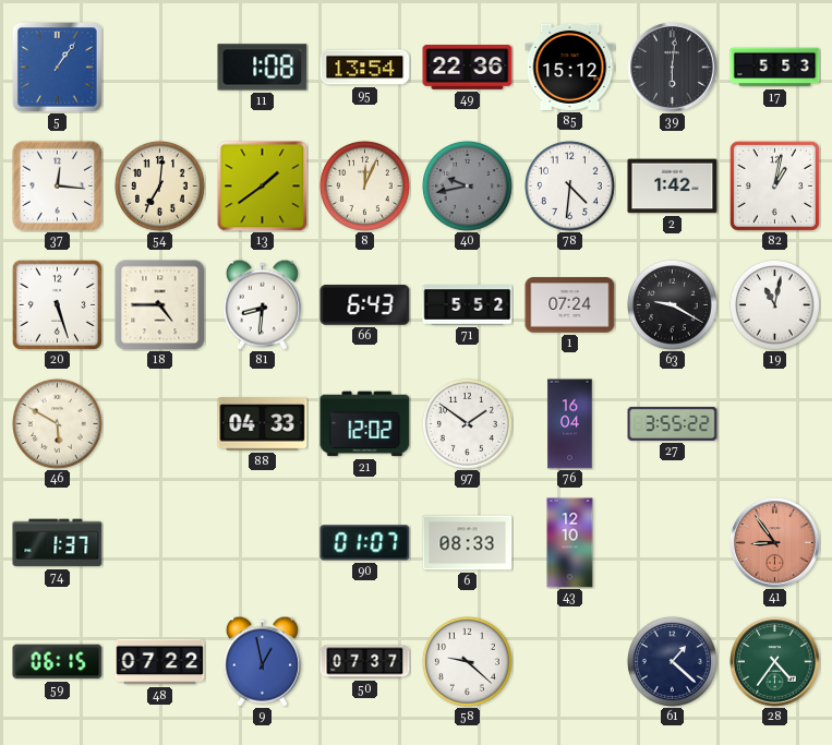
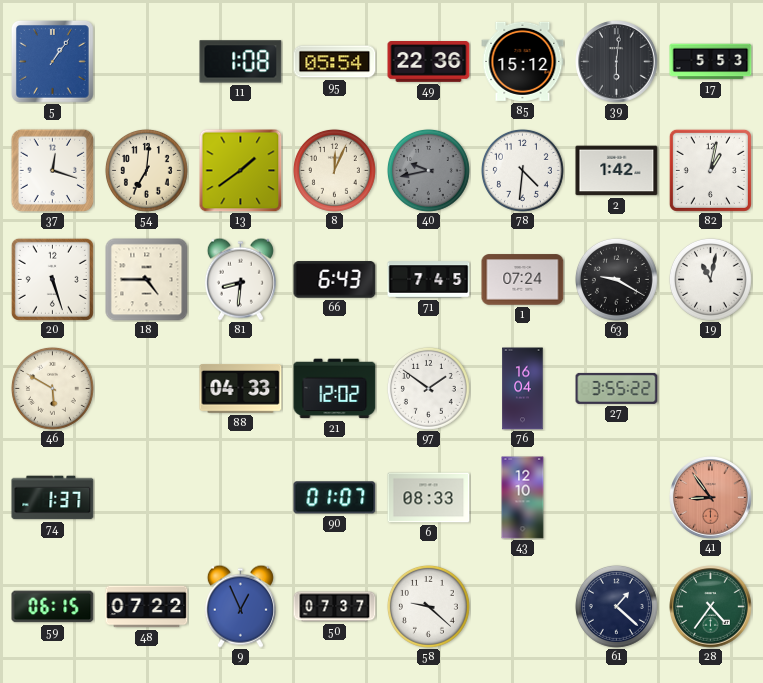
95: 13:54 -> 05:54
37: 12:16 -> 12:18
71: 5:52 -> 7:45
9: 12:58 -> 12:56
